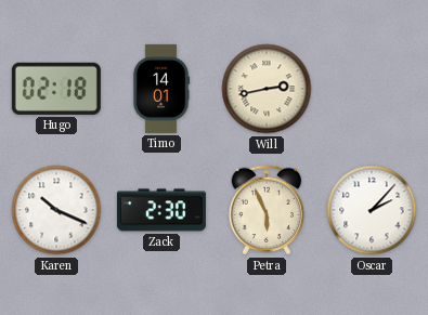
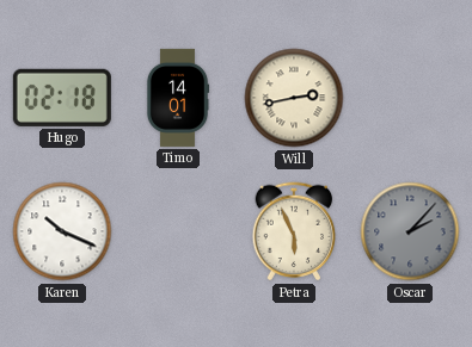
Zack: 2:30 -> none
Oscar dial: white -> grey
